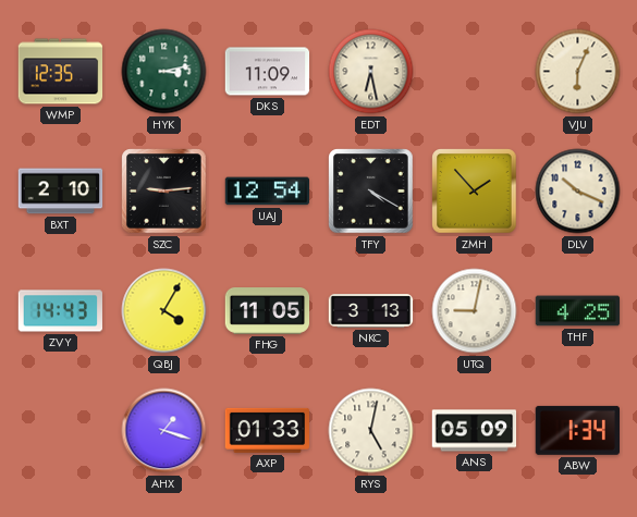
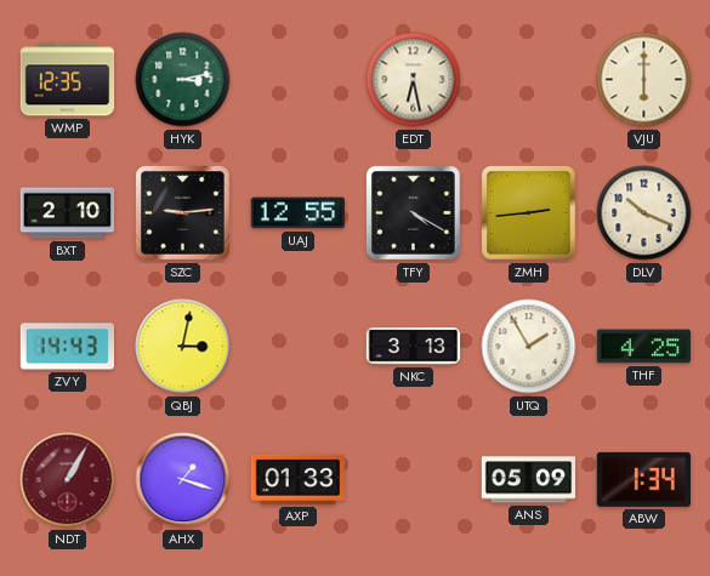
DKS: 11:09 -> none
VJU: 6:04 -> 6:00
UAJ: 12:54 -> 12:55
ZMH: 1:53 -> 2:44
QBJ: 4:05 -> 3:02
FHG: 11:05 -> none
UTQ: 9:02 -> 1:55
NDT: none -> 1:05
RYS: 5:02 -> none
